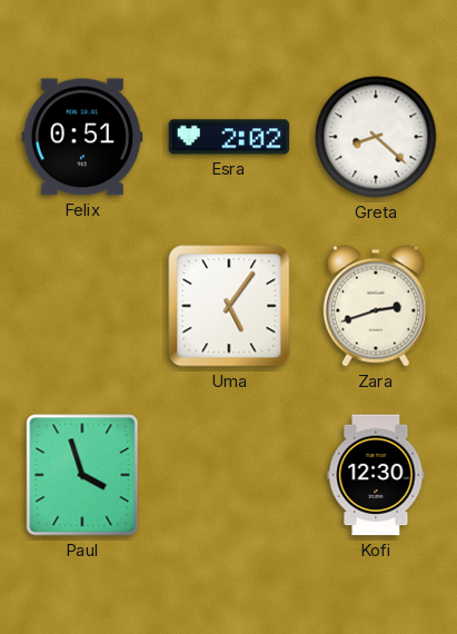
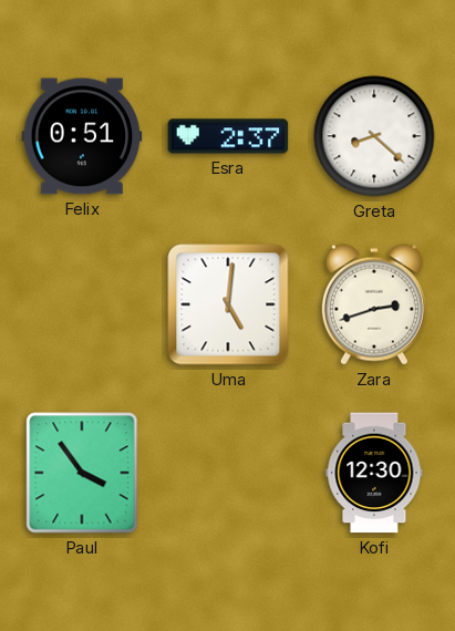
Esra: 2:02 -> 2:37
Uma: 5:06 -> 5:01
Paul: 3:57 -> 3:54
